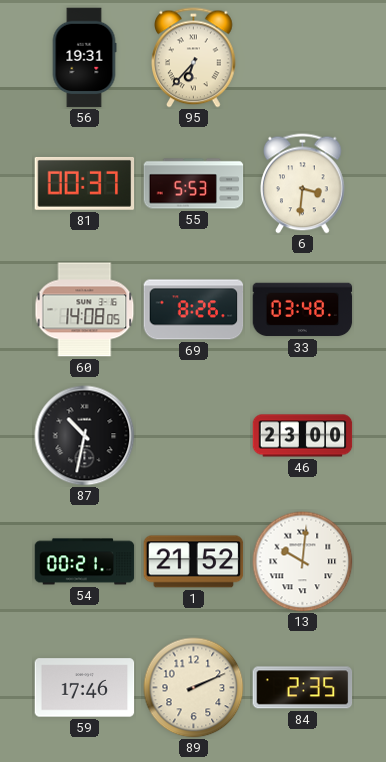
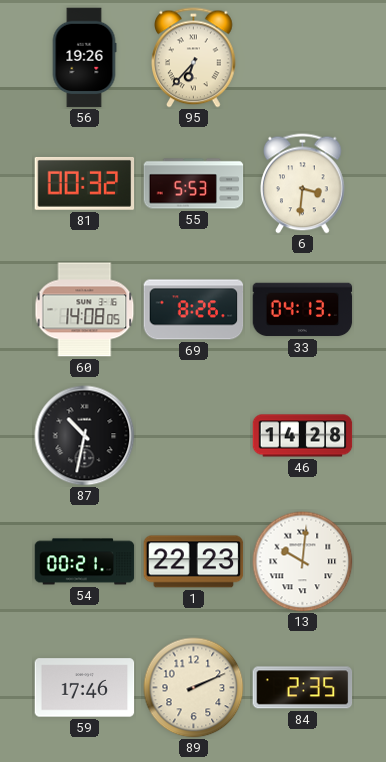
56: 19:31 -> 19:26
81: 00:37 -> 00:32
33: 03:48 -> 04:13
46: 23:00 -> 14:28
1: 21:52 -> 22:23
